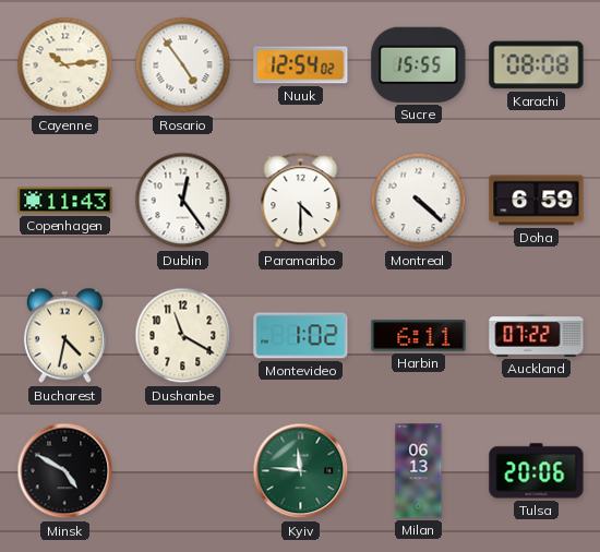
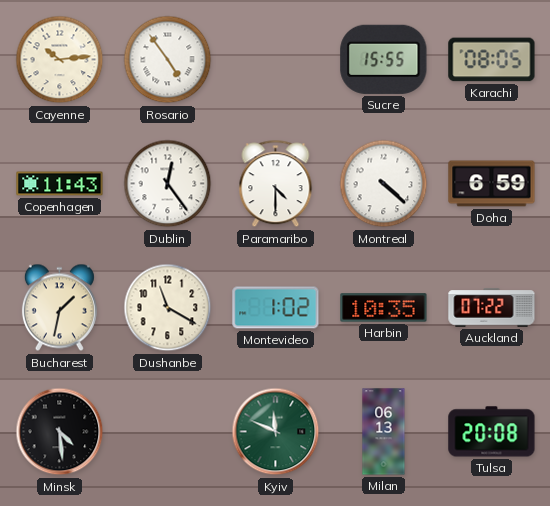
Nuuk: 12:54 -> none
Karachi: 08:08 -> 08:05
Bucharest: 4:32 -> 1:32
Harbin: 6:11 -> 10:35
Minsk: 4:50 -> 4:29
Kyiv: 11:46 -> 11:49
Tulsa: 20:06 -> 20:08
